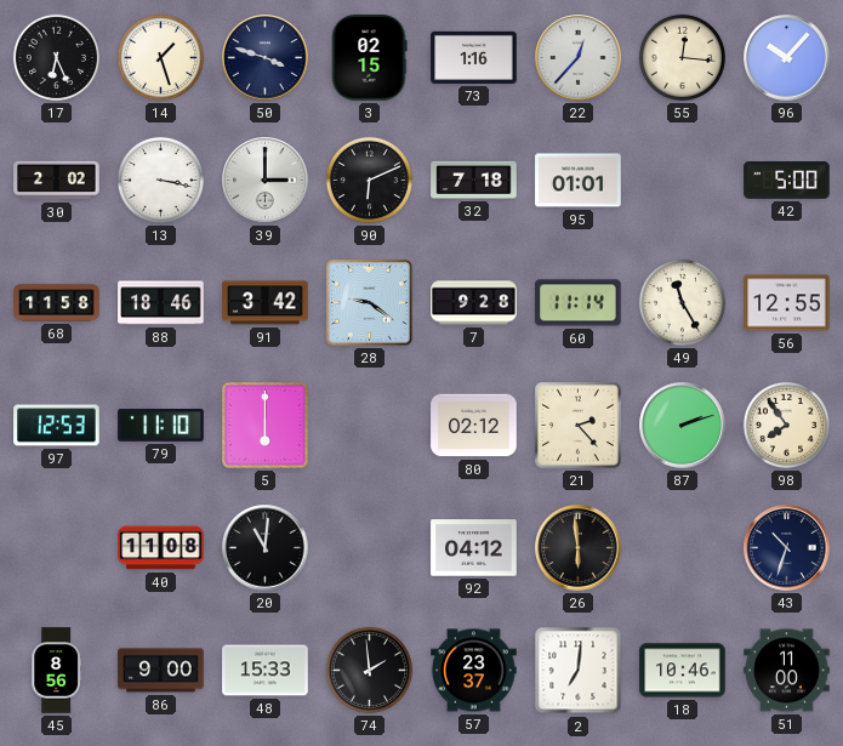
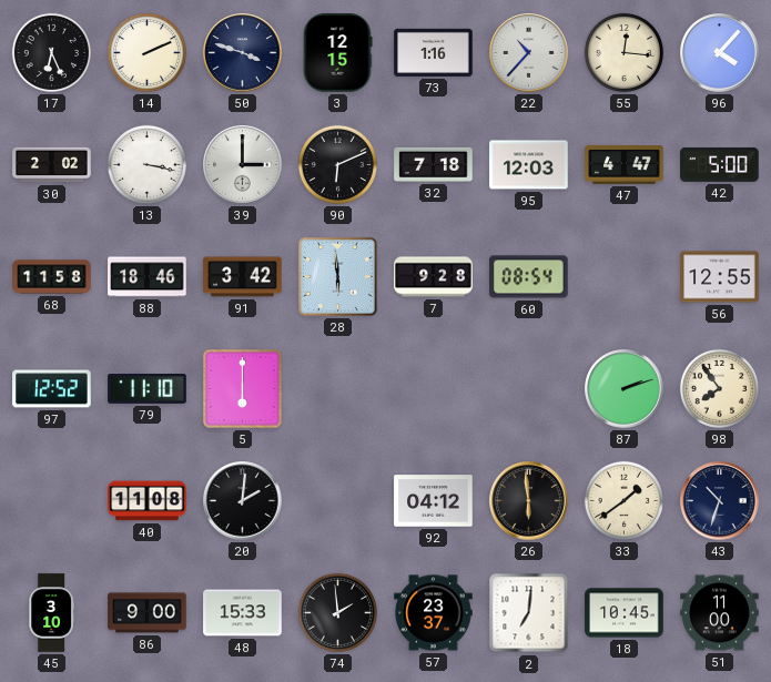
14: 1:27 -> 2:11
3: 02:15 -> 12:15
22: 12:37 -> 10:37
96: 10:07 -> 4:07
95: 01:01 -> 12:03
47: none -> 4:47
28: 9:21 -> 5:59
60: 11:14 -> 08:54
49: 11:25 -> none
97: 12:53 -> 12:52
80: 02:12 -> none
21: 2:23 -> none
20: 11:01 -> 2:01
33: none -> 1:39
45: 8:56 -> 3:10
18: 10:46 -> 10:45
